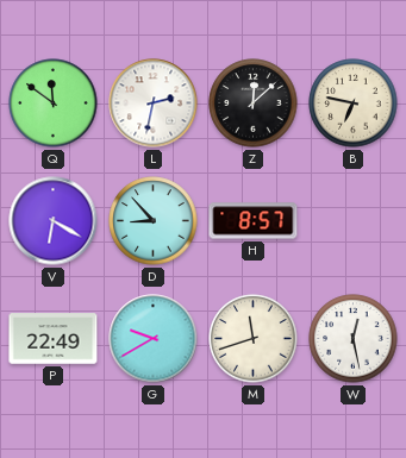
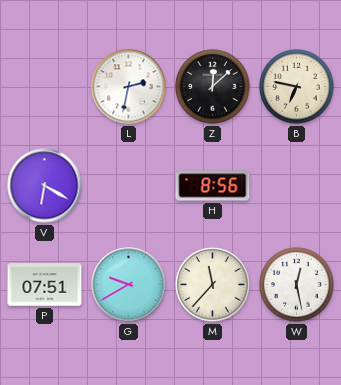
Q: 11:51 -> none
D: 8:53 -> none
H: 8:57 -> 8:56
P: 22:49 -> 07:51
M: 11:42 -> 11:37
